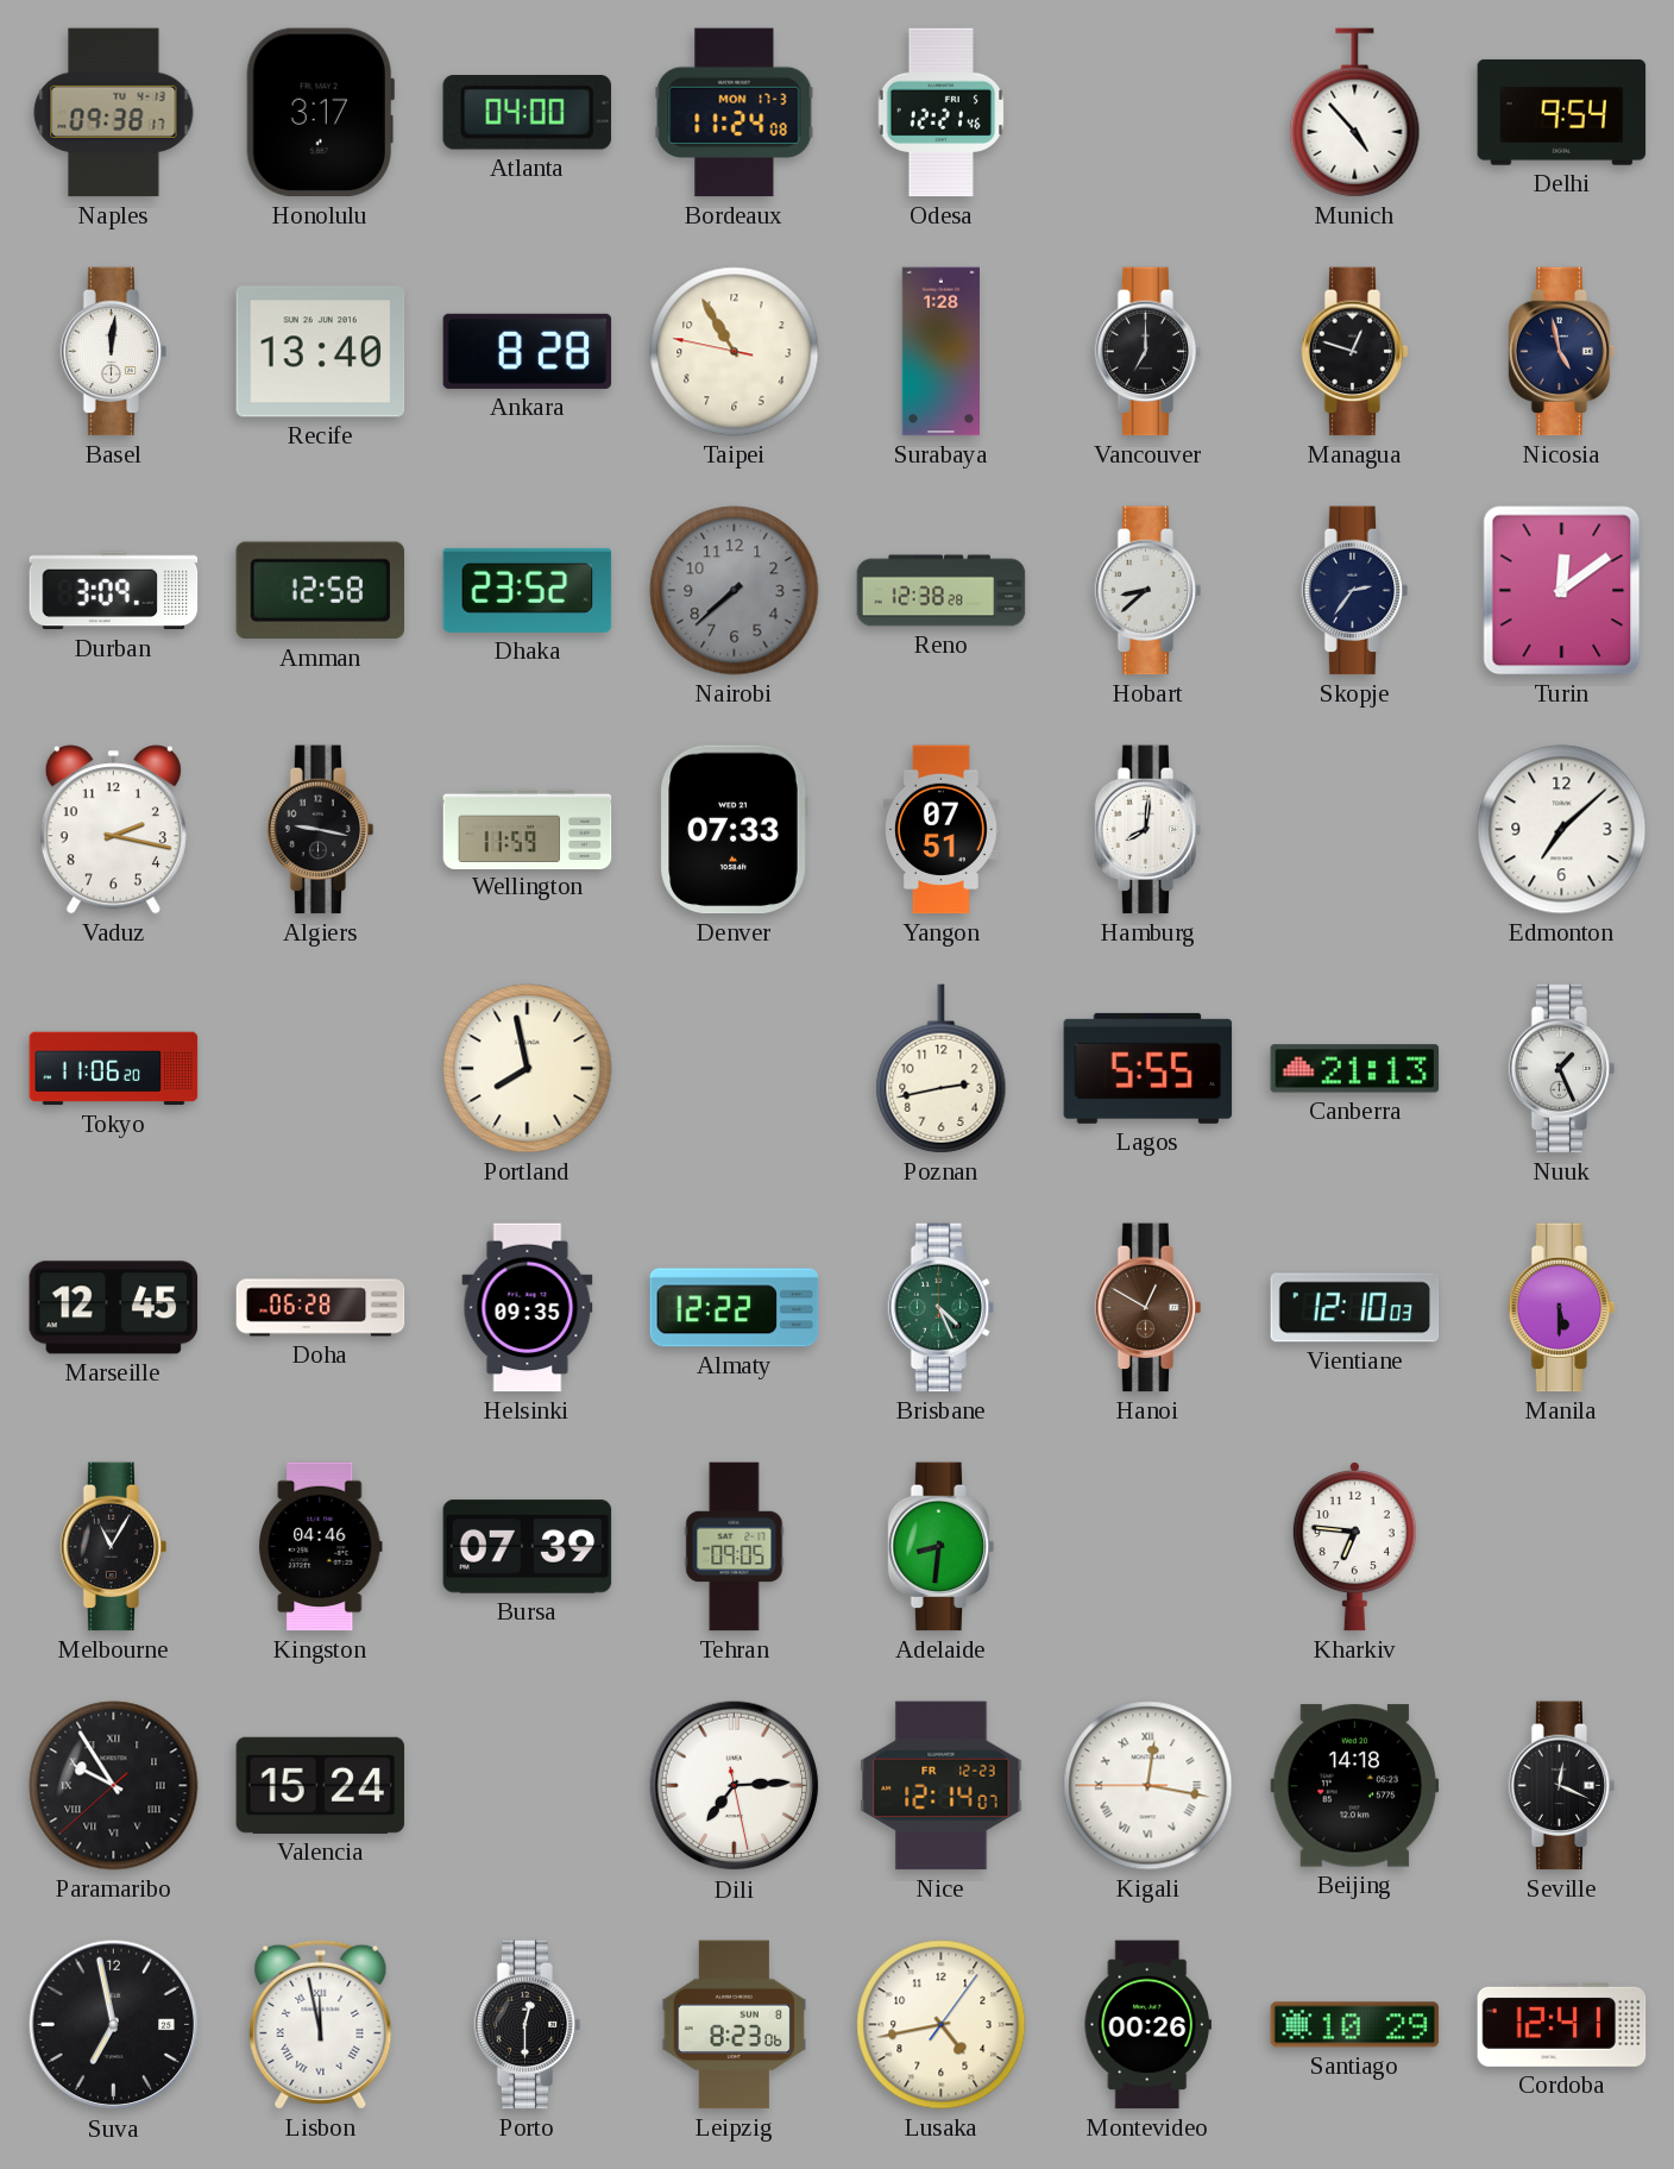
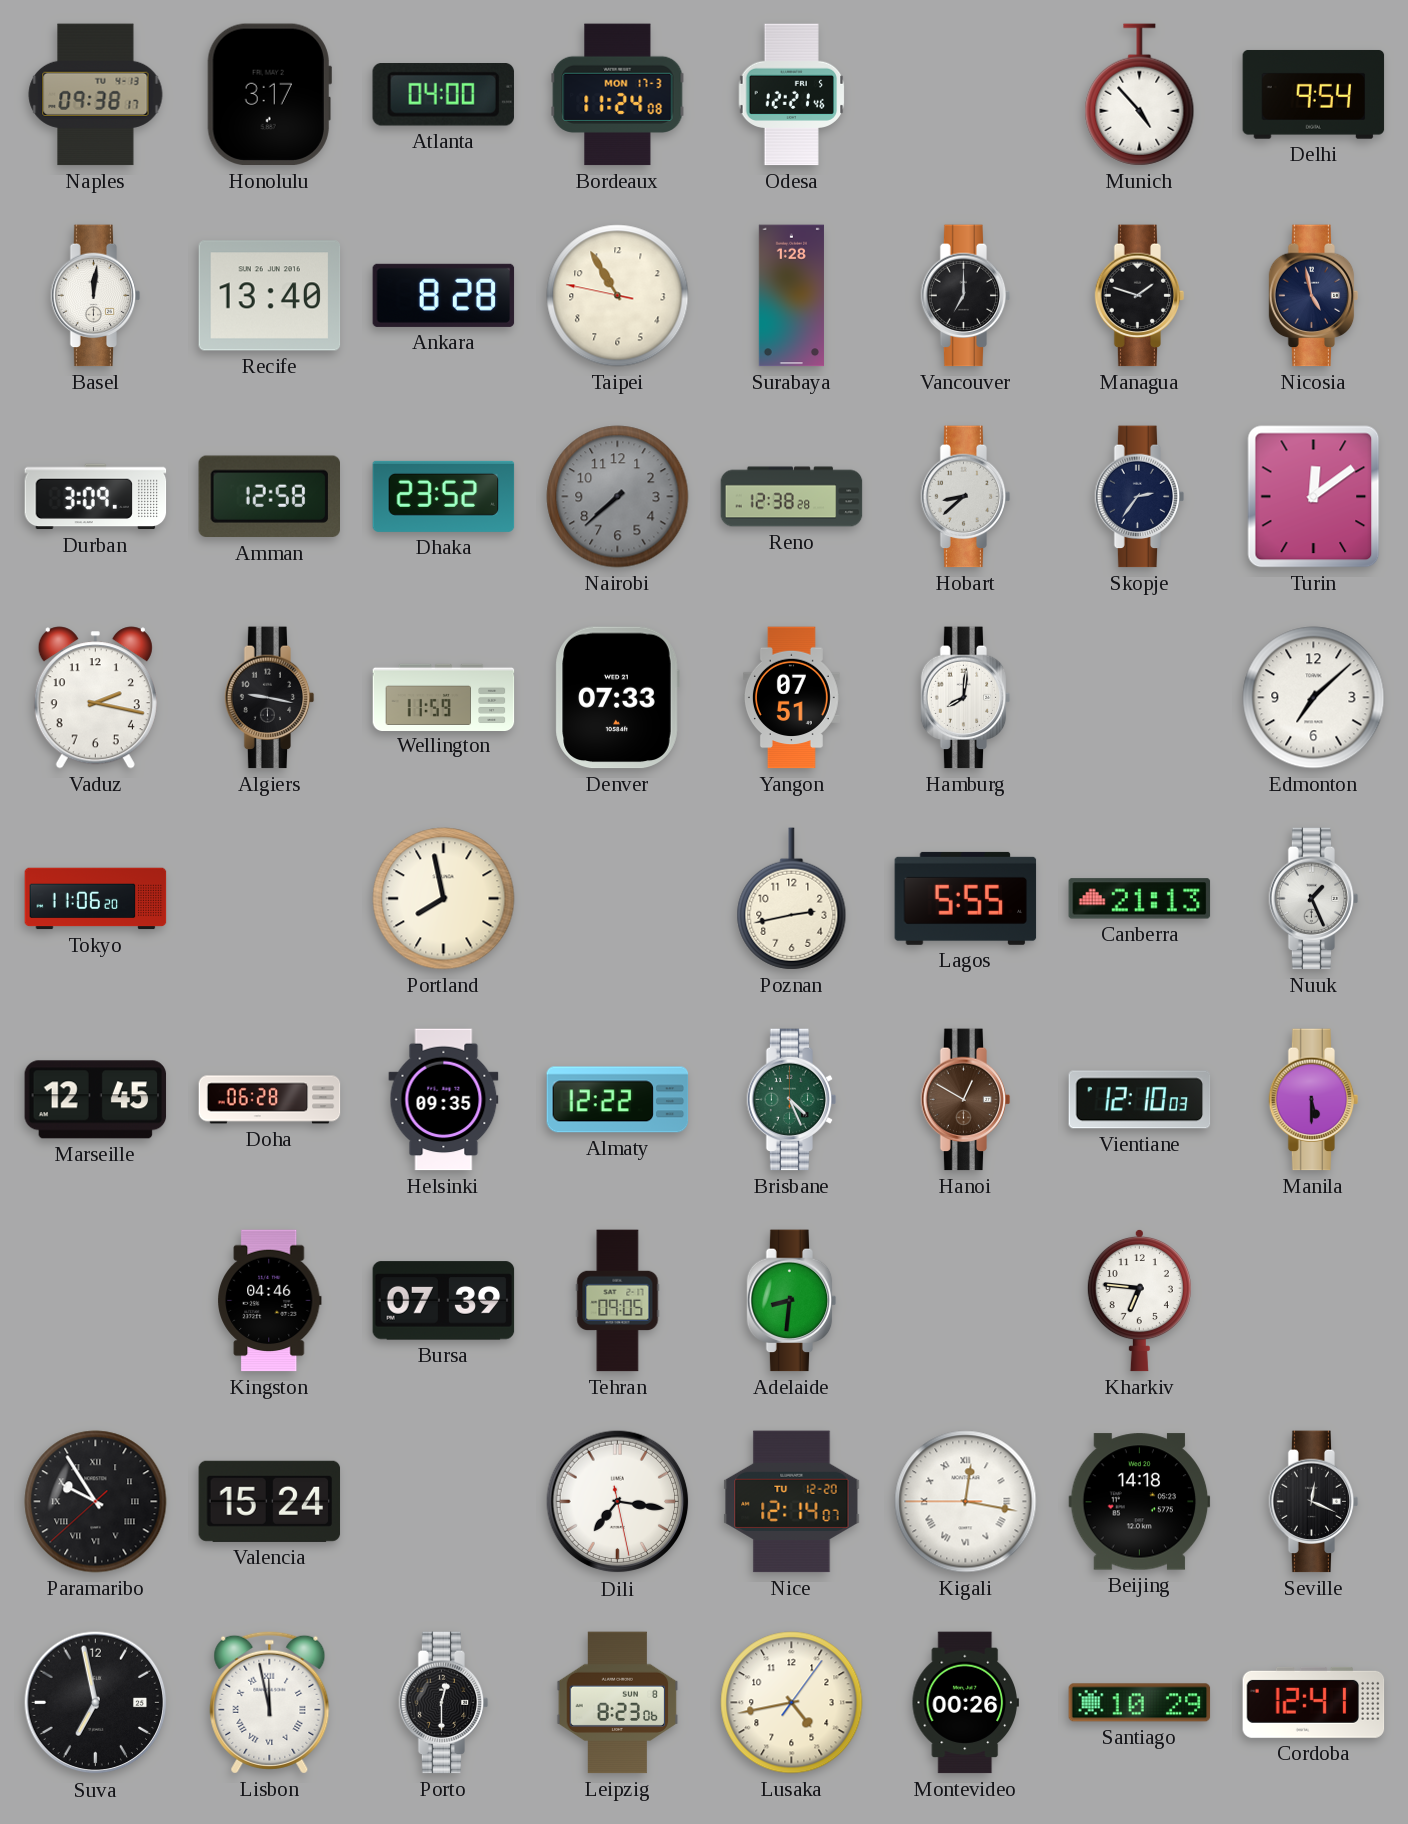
Managua: 12:48 -> 1:48
Melbourne: 11:05 -> none
Dili: 7:14 -> 7:16
Nice date: FR 12-23 -> TU 12-20
